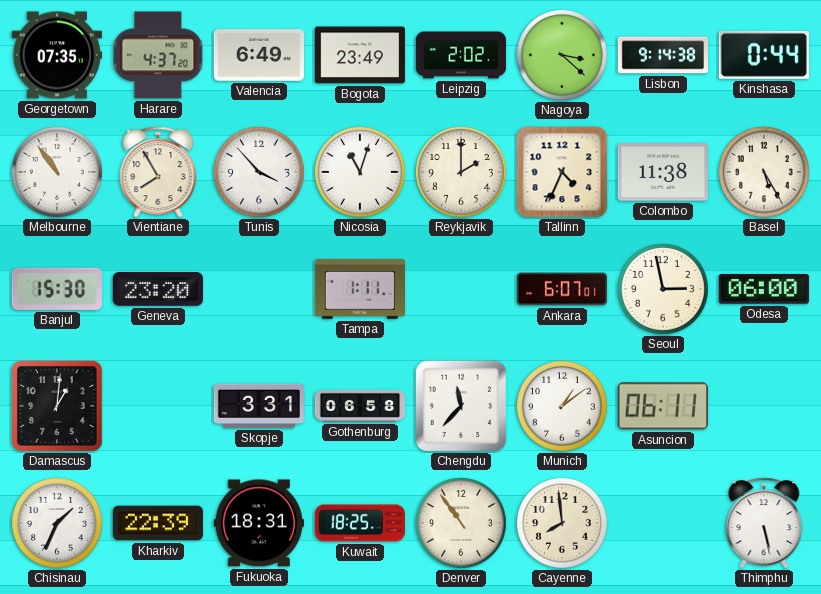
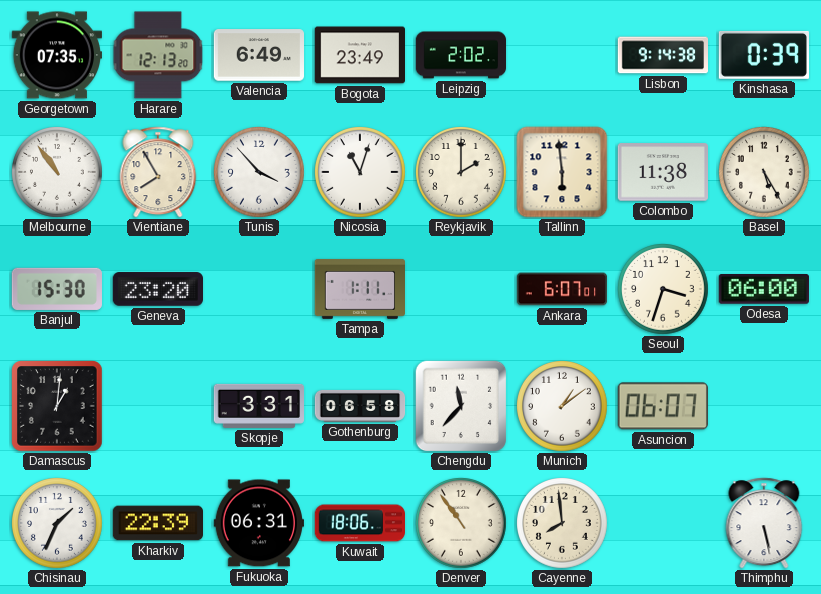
Harare: 4:37 -> 12:13
Nagoya: 3:22 -> none
Kinshasa: 0:44 -> 0:39
Tallinn: 4:34 -> 5:59
Seoul: 2:58 -> 3:33
Asuncion: 06:11 -> 06:07
Fukuoka: 18:31 -> 06:31
Kuwait: 18:25 -> 18:06
